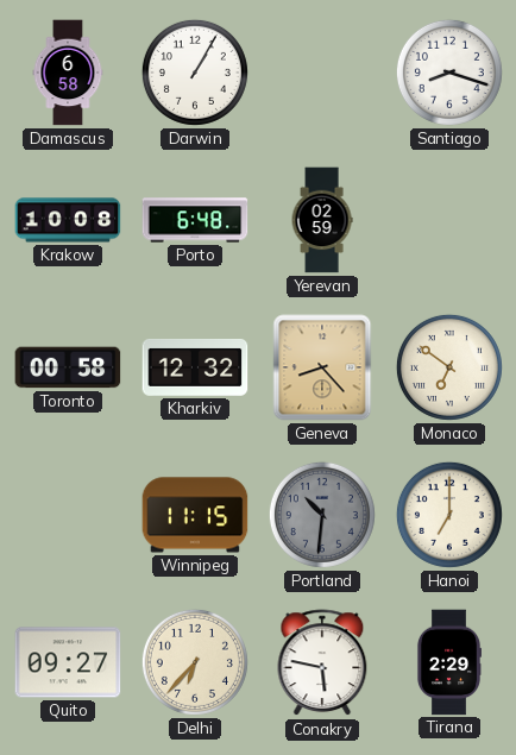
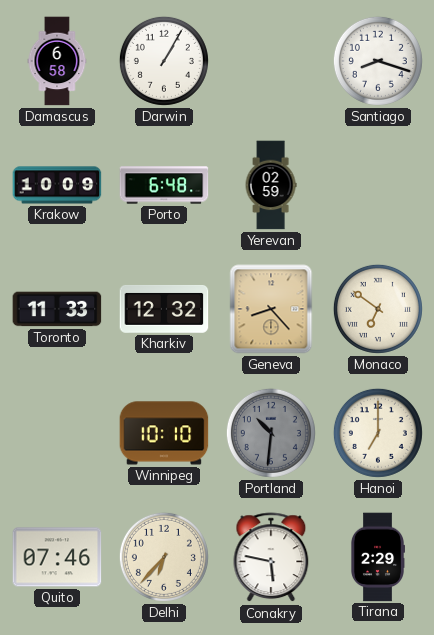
Krakow: 10:08 -> 10:09
Toronto: 00:58 -> 11:33
Winnipeg: 11:15 -> 10:10
Quito: 09:27 -> 07:46
